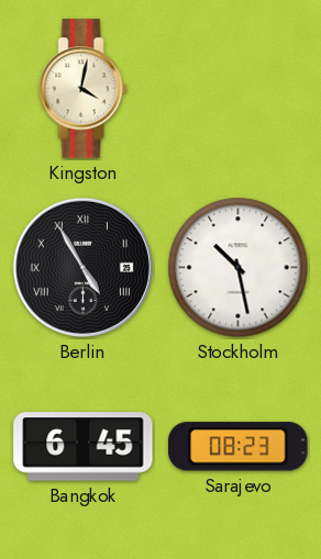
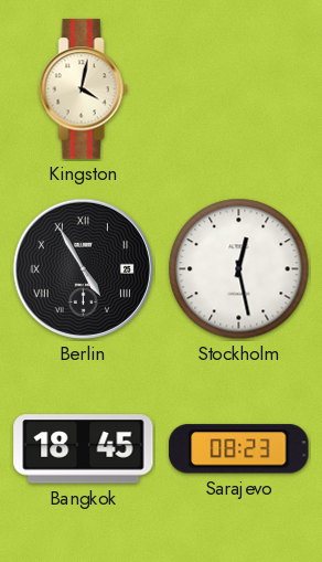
Stockholm: 10:28 -> 12:28
Bangkok: 6:45 -> 18:45
